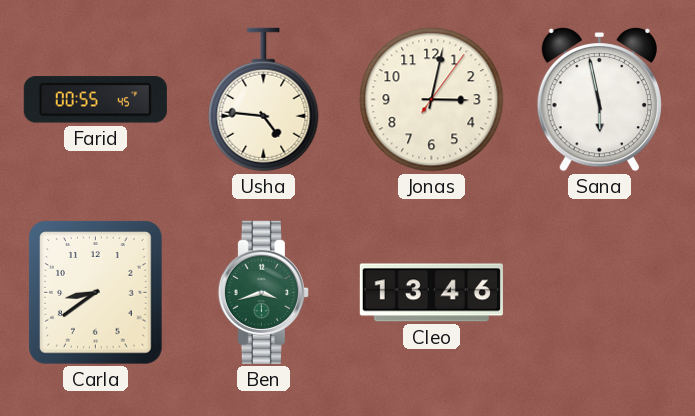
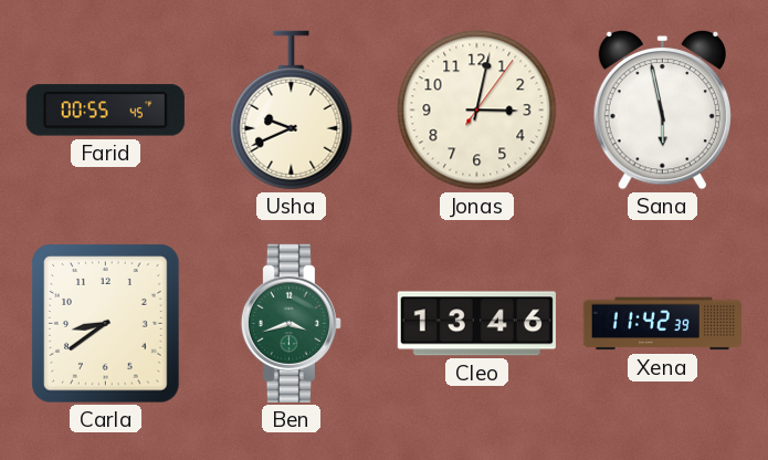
Usha: 4:46 -> 9:41
Xena: none -> 11:42
